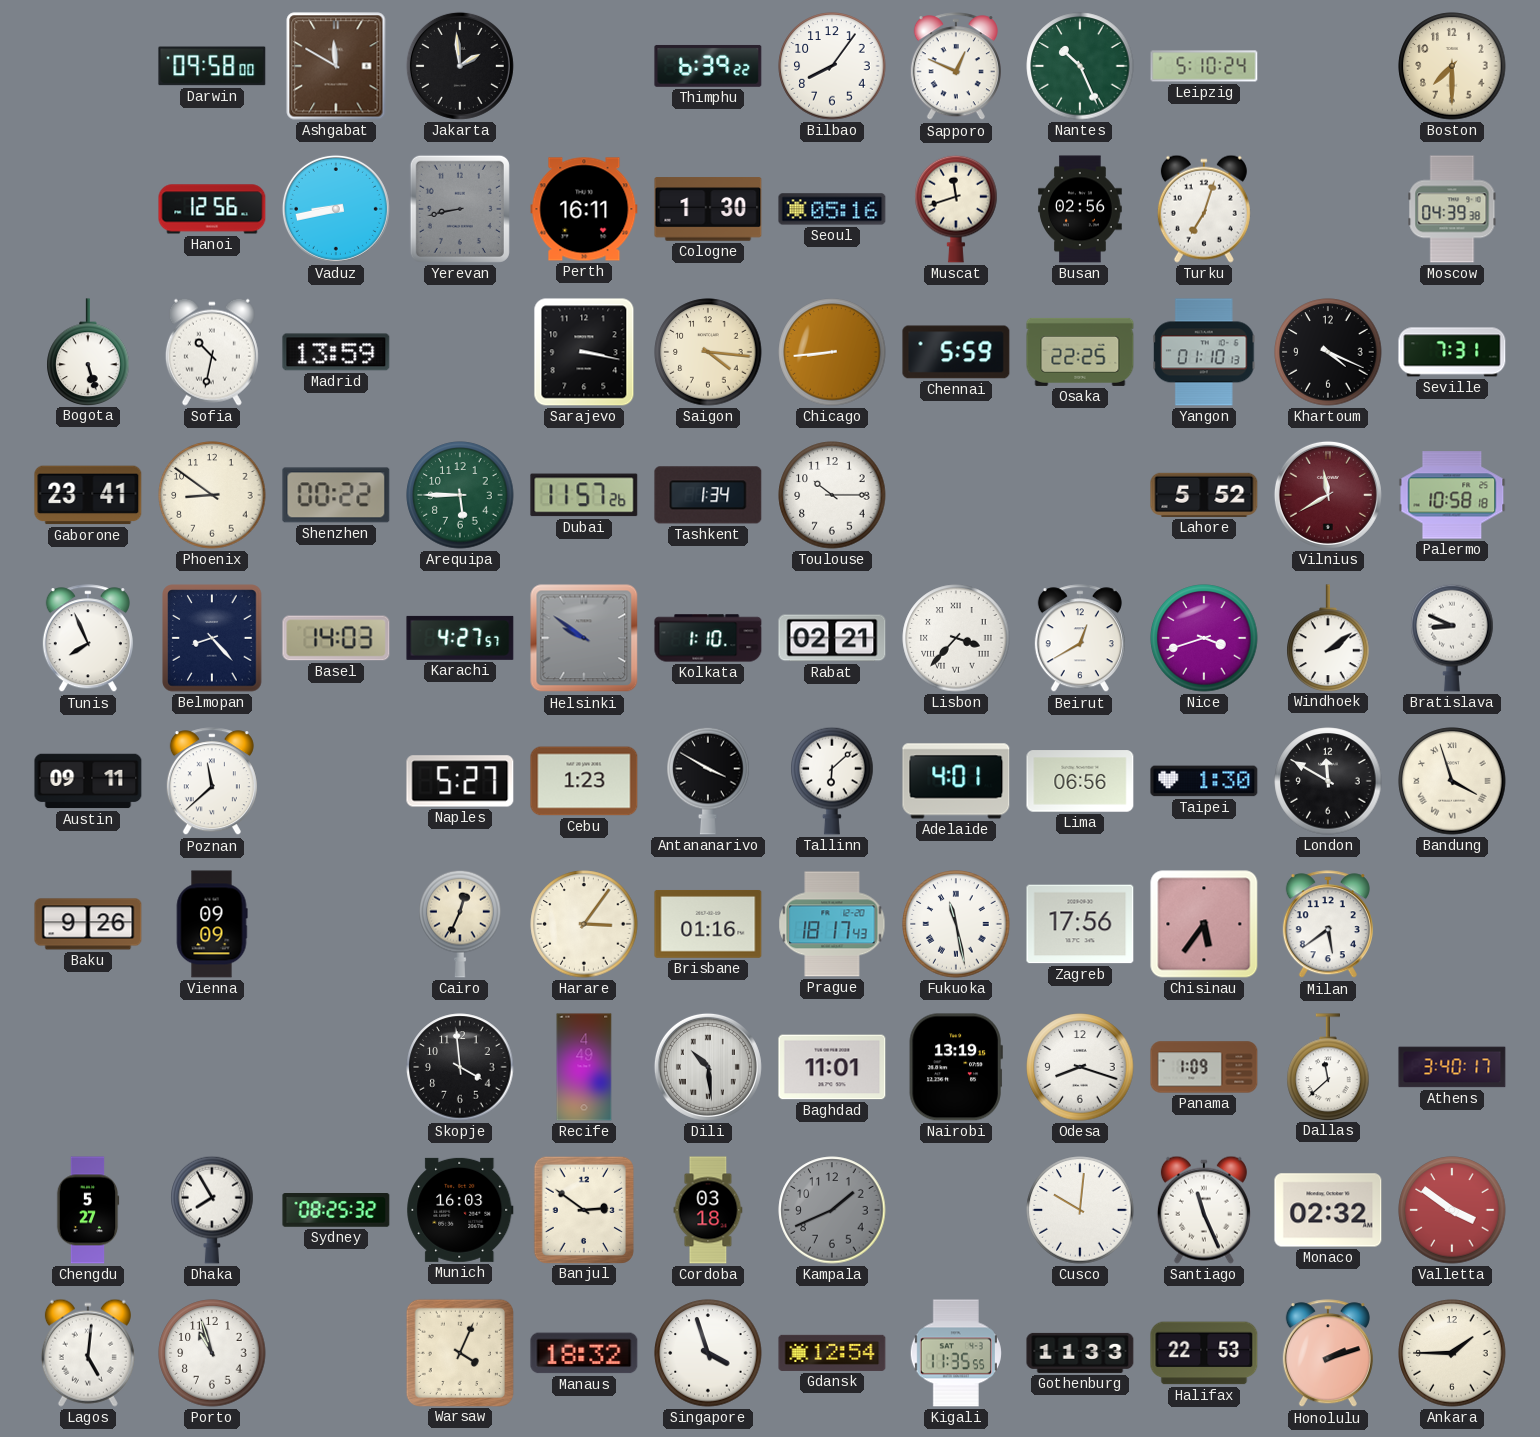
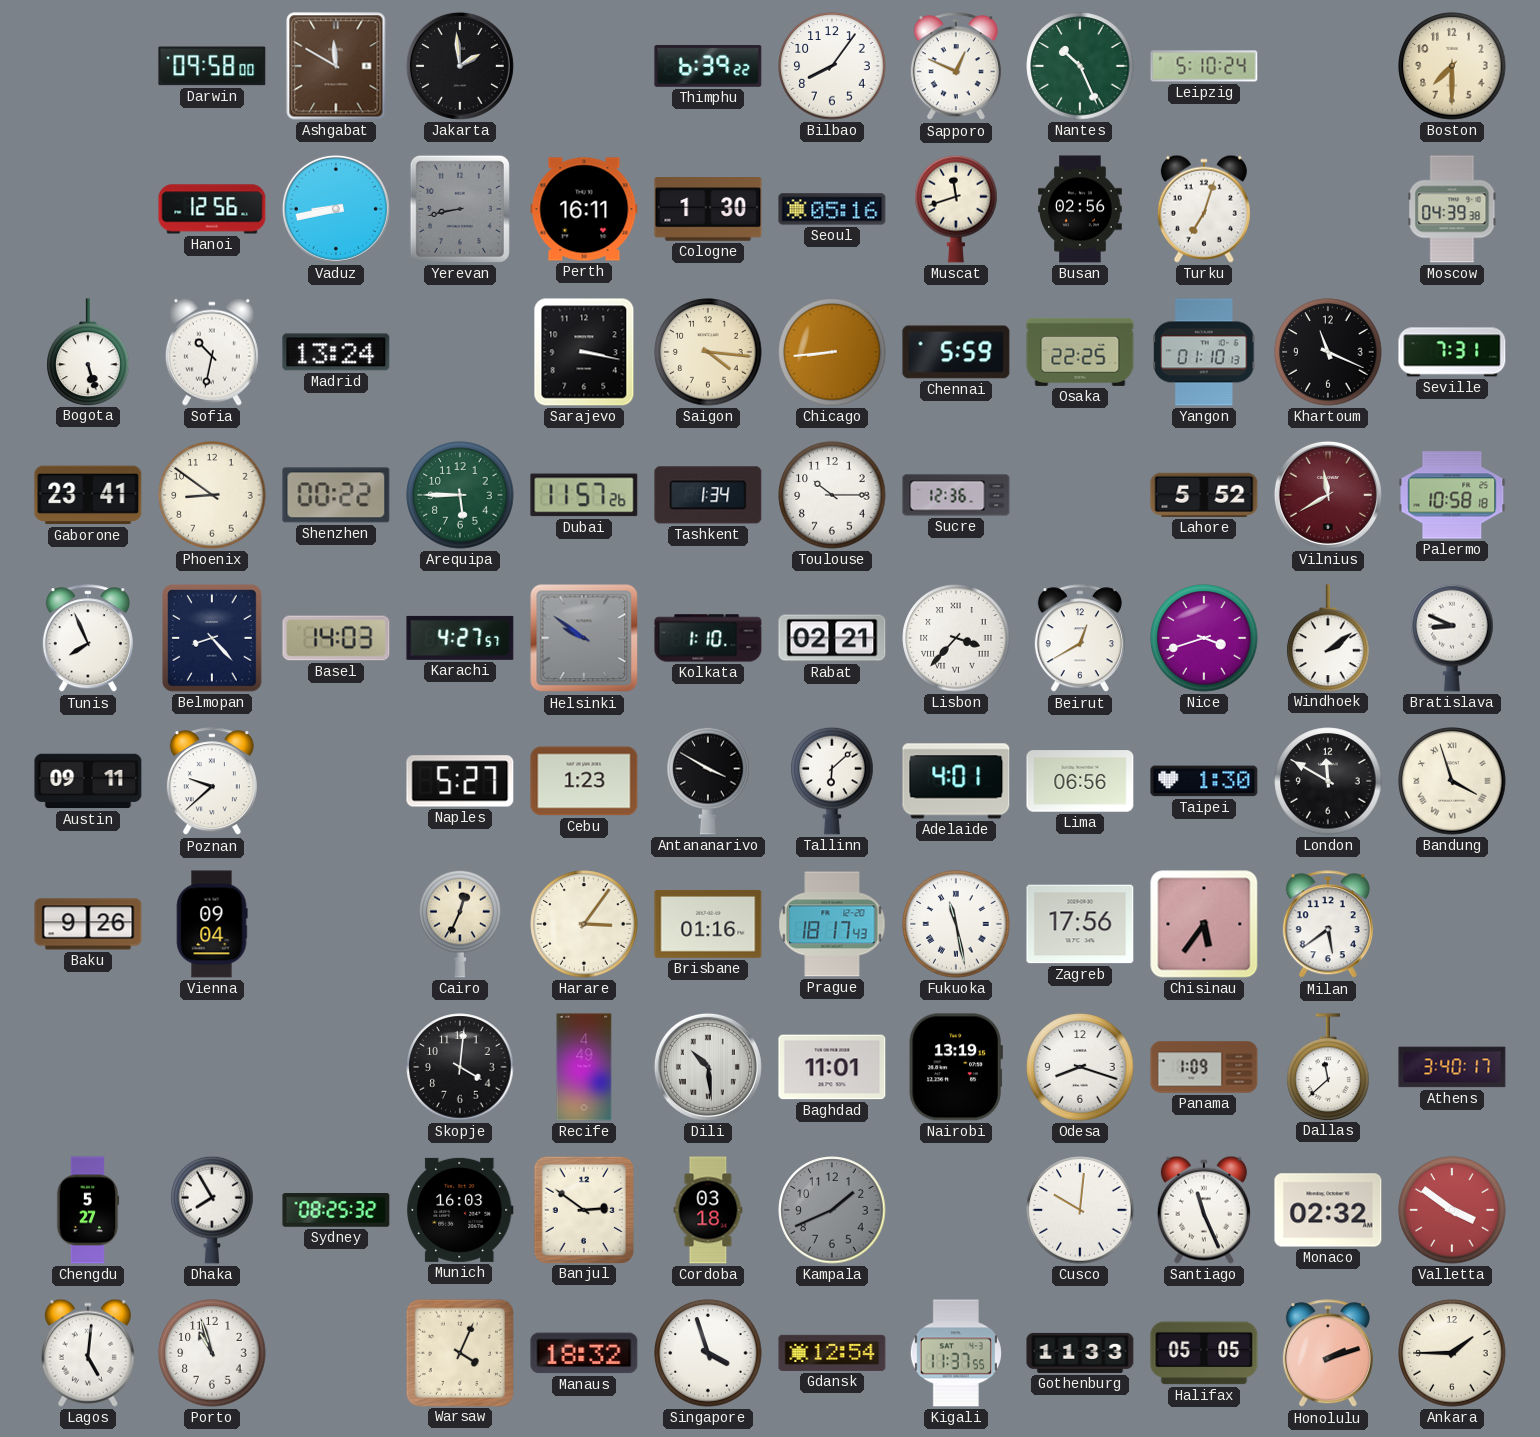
Madrid: 13:59 -> 13:24
Khartoum: 4:19 -> 11:19
Sucre: none -> 12:36
Poznan: 11:38 -> 9:38
Vienna: 09:09 -> 09:04
Skopje: 3:59 -> 4:01
Kigali: 11:35 -> 11:37
Halifax: 22:53 -> 05:05
